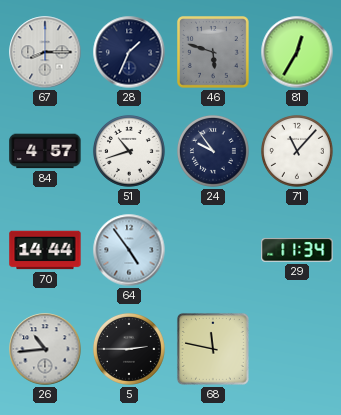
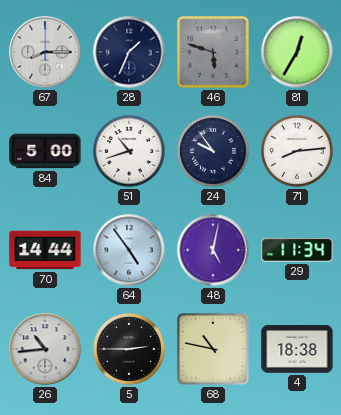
84: 4:57 -> 5:00
71: 11:07 -> 8:14
48: none -> 5:02
68: 11:47 -> 10:47
4: none -> 18:38
